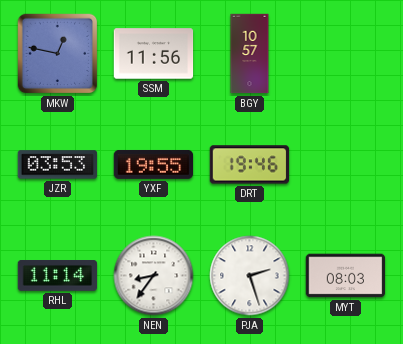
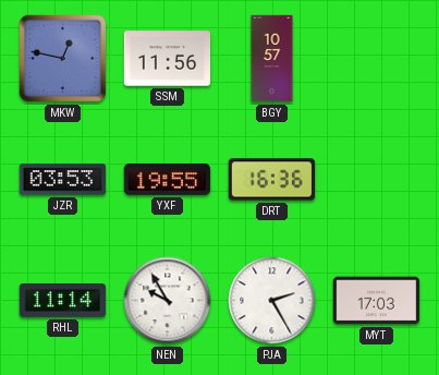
DRT: 19:46 -> 16:36
NEN: 8:36 -> 9:55
PJA: 2:27 -> 2:25
MYT: 08:03 -> 17:03
